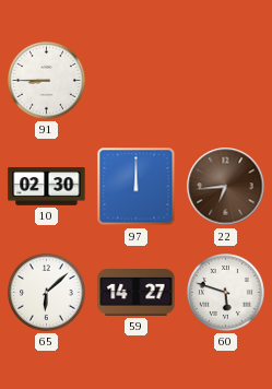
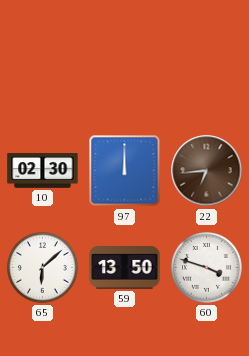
91: 8:45 -> none
59: 14:27 -> 13:50
60: 5:48 -> 3:48
